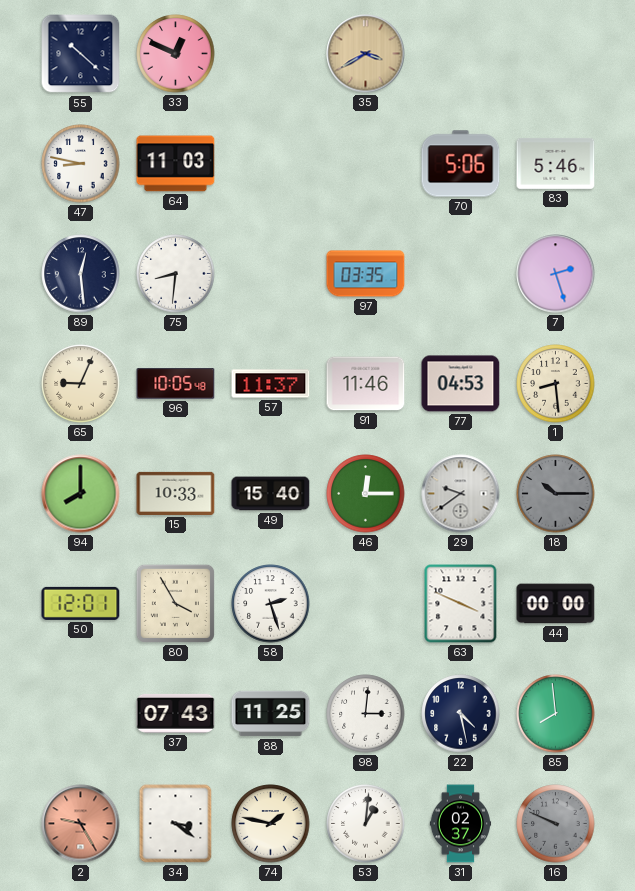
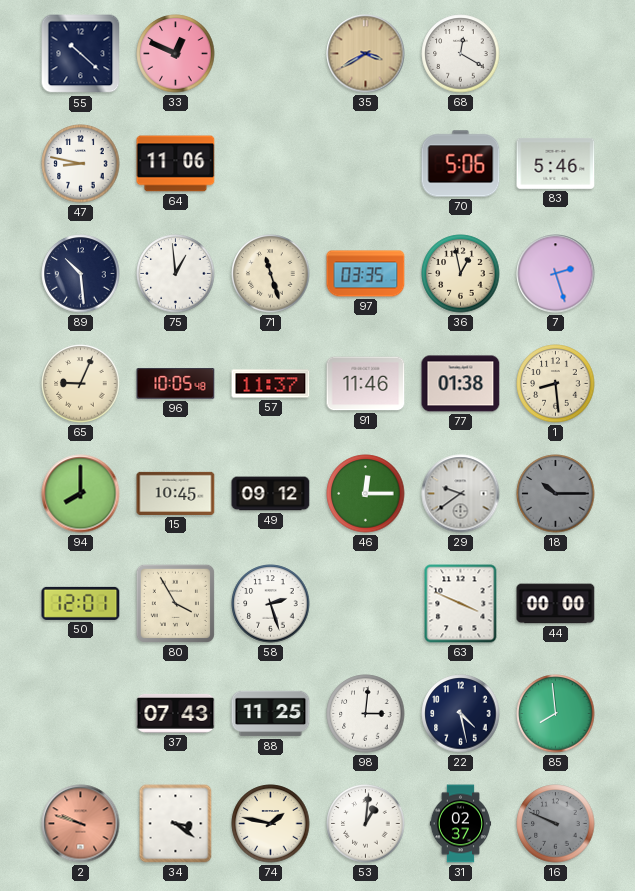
68: none -> 12:20
64: 11:03 -> 11:06
89: 12:29 -> 10:29
75: 8:31 -> 12:59
71: none -> 11:27
36: none -> 12:58
77: 04:53 -> 01:38
15: 10:33 -> 10:45
49: 15:40 -> 09:12
2: 9:25 -> 9:48
